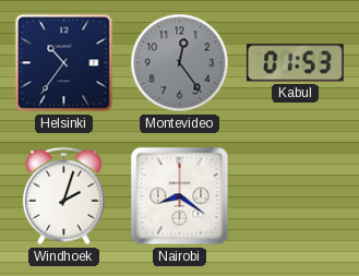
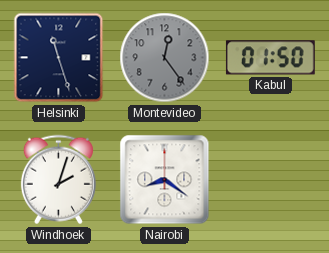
Helsinki: 10:36 -> 11:27
Kabul: 01:53 -> 01:50
